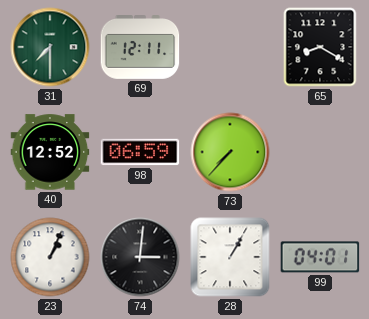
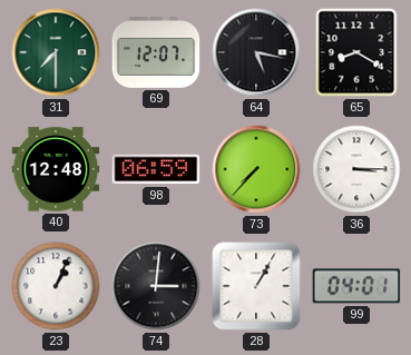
69: 12:11 -> 12:07
64: none -> 5:17
40: 12:52 -> 12:48
36: none -> 3:15
